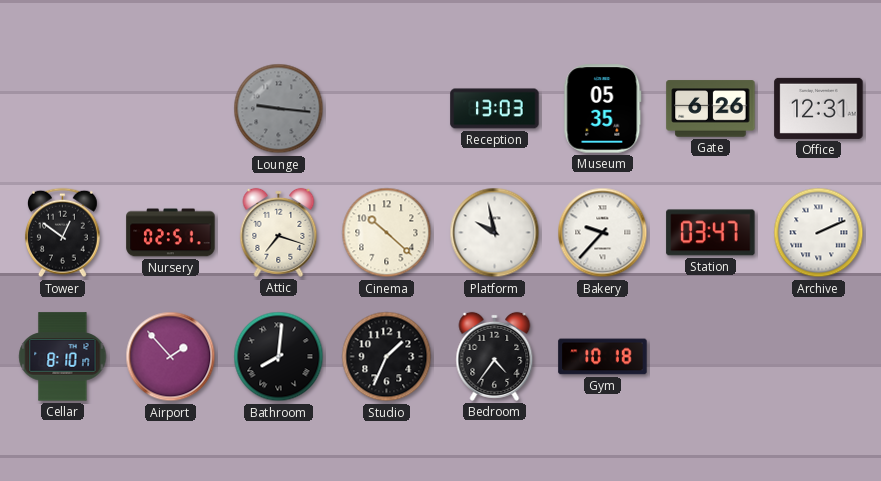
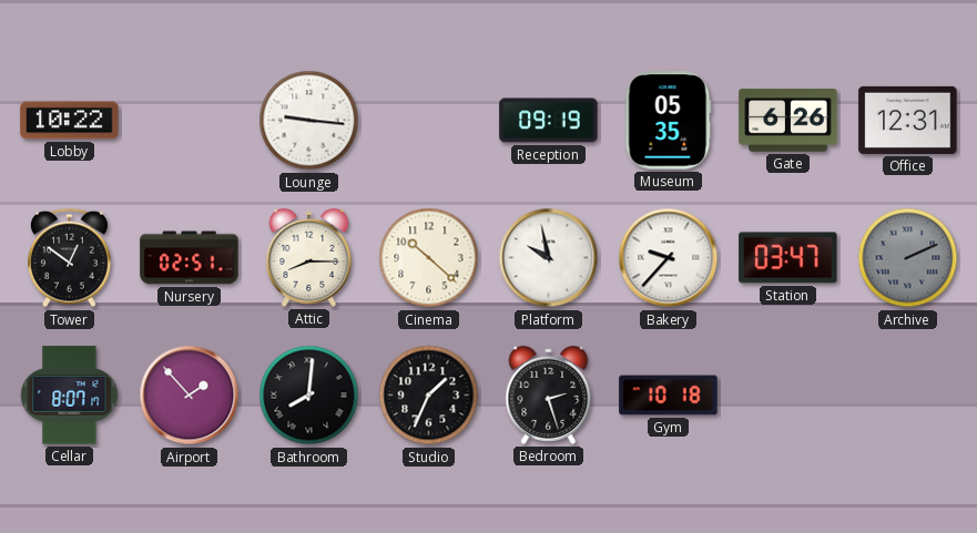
Lobby: none -> 10:22
Lounge dial: grey -> white
Reception: 13:03 -> 09:19
Attic: 7:18 -> 8:15
Archive dial: white -> grey
Cellar: 8:10 -> 8:07
Bedroom: 4:36 -> 2:27
